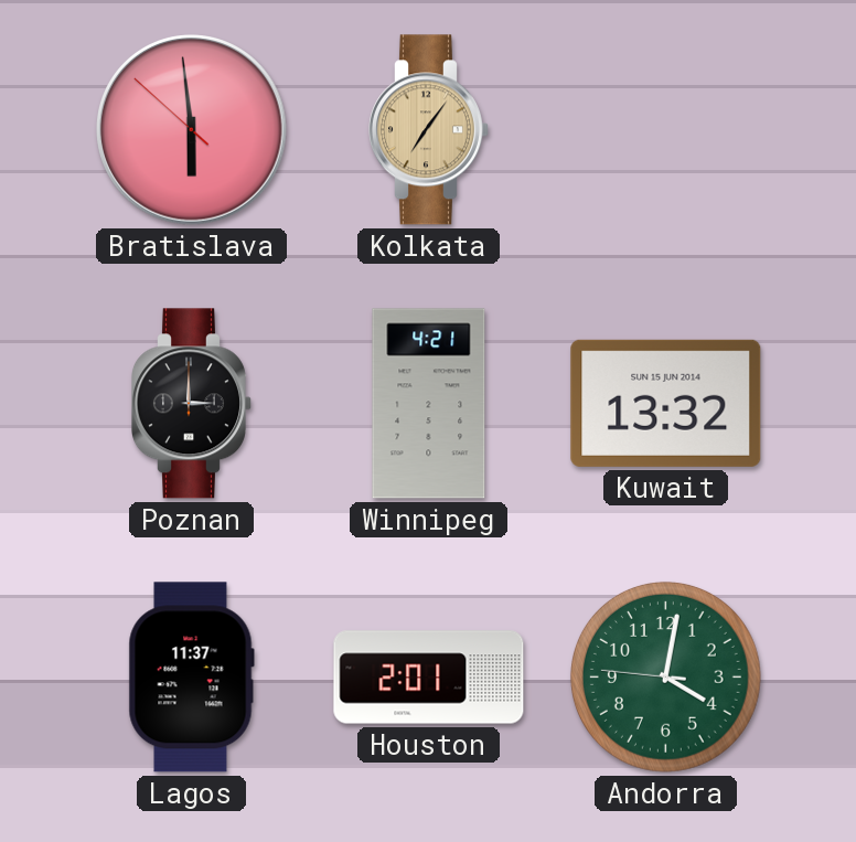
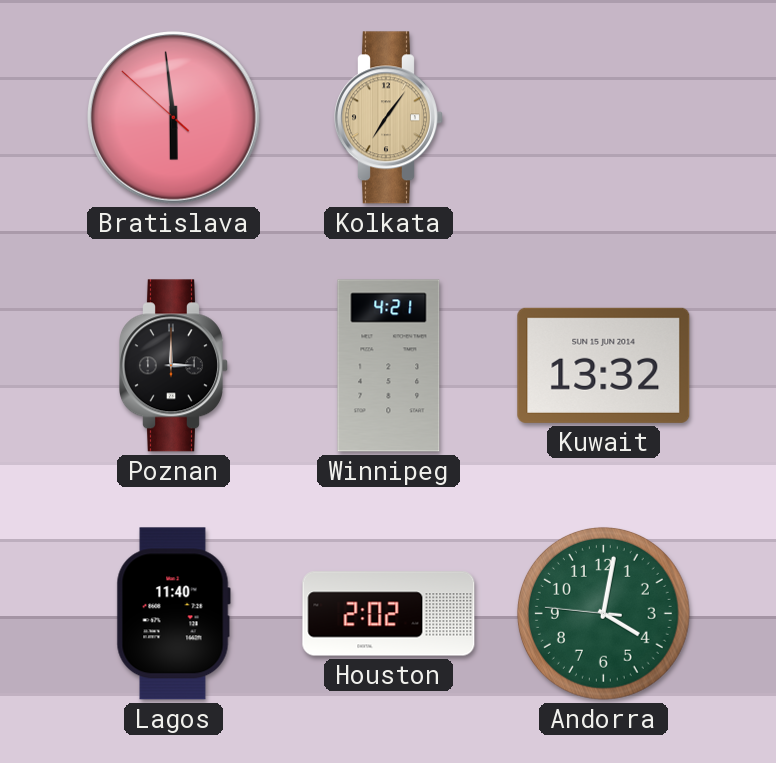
Lagos: 11:37 -> 11:40
Houston: 2:01 -> 2:02
